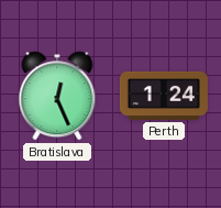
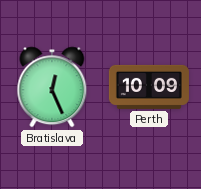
Perth: 1:24 -> 10:09
